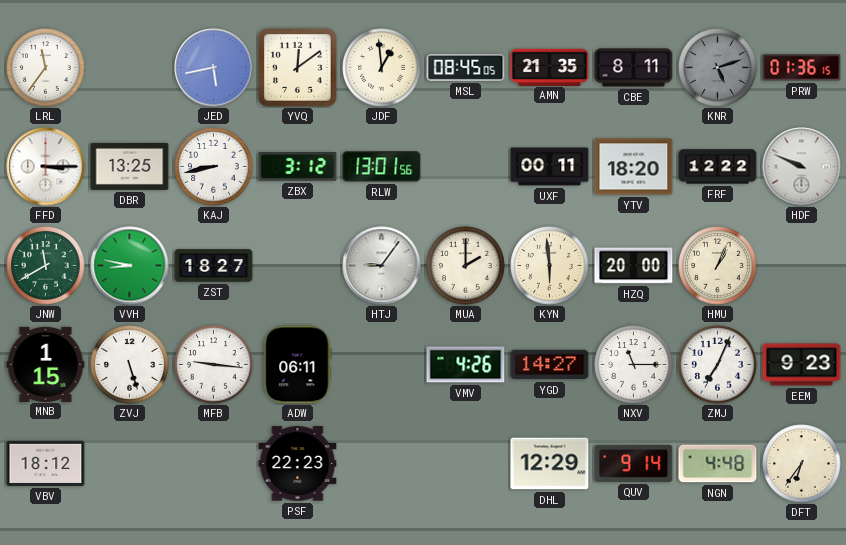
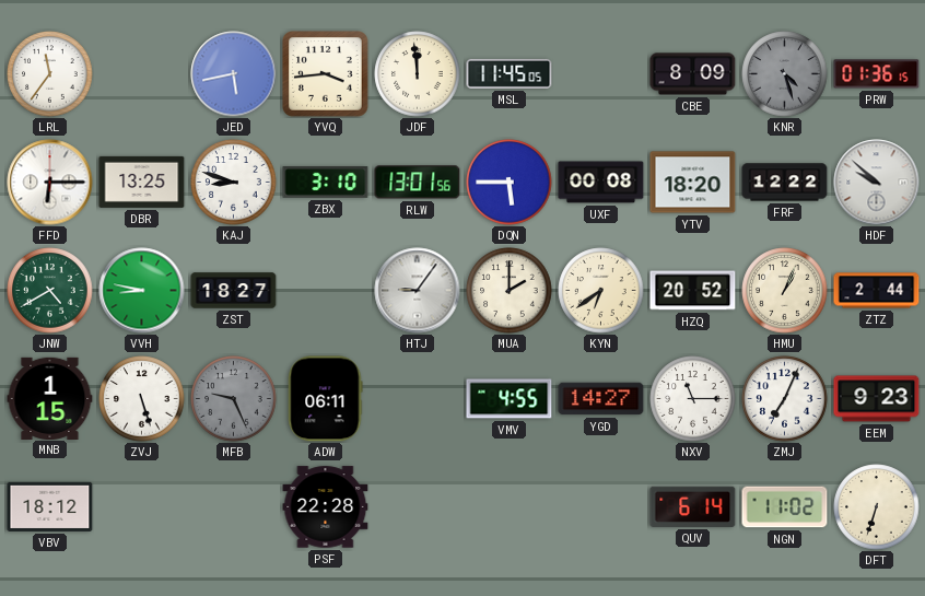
YVQ: 12:09 -> 3:44
JDF: 12:59 -> 11:59
MSL: 08:45 -> 11:45
AMN: 21:35 -> none
CBE: 8:11 -> 8:09
KNR: 5:12 -> 4:27
FFD: 3:15 -> 6:15
KAJ: 8:43 -> 8:48
ZBX: 3:12 -> 3:10
DQN: none -> 5:45
UXF: 00:11 -> 00:08
HDF: 9:49 -> 9:52
JNW: 11:40 -> 4:40
KYN: 5:59 -> 6:39
HZQ: 20:00 -> 20:52
ZTZ: none -> 2:44
MFB: 9:16 -> 9:26
MFB dial: white -> grey
VMV: 4:26 -> 4:55
PSF: 22:23 -> 22:28
DHL: 12:29 -> none
QUV: 9:14 -> 6:14
NGN: 4:48 -> 11:02
DFT: 6:36 -> 6:33
